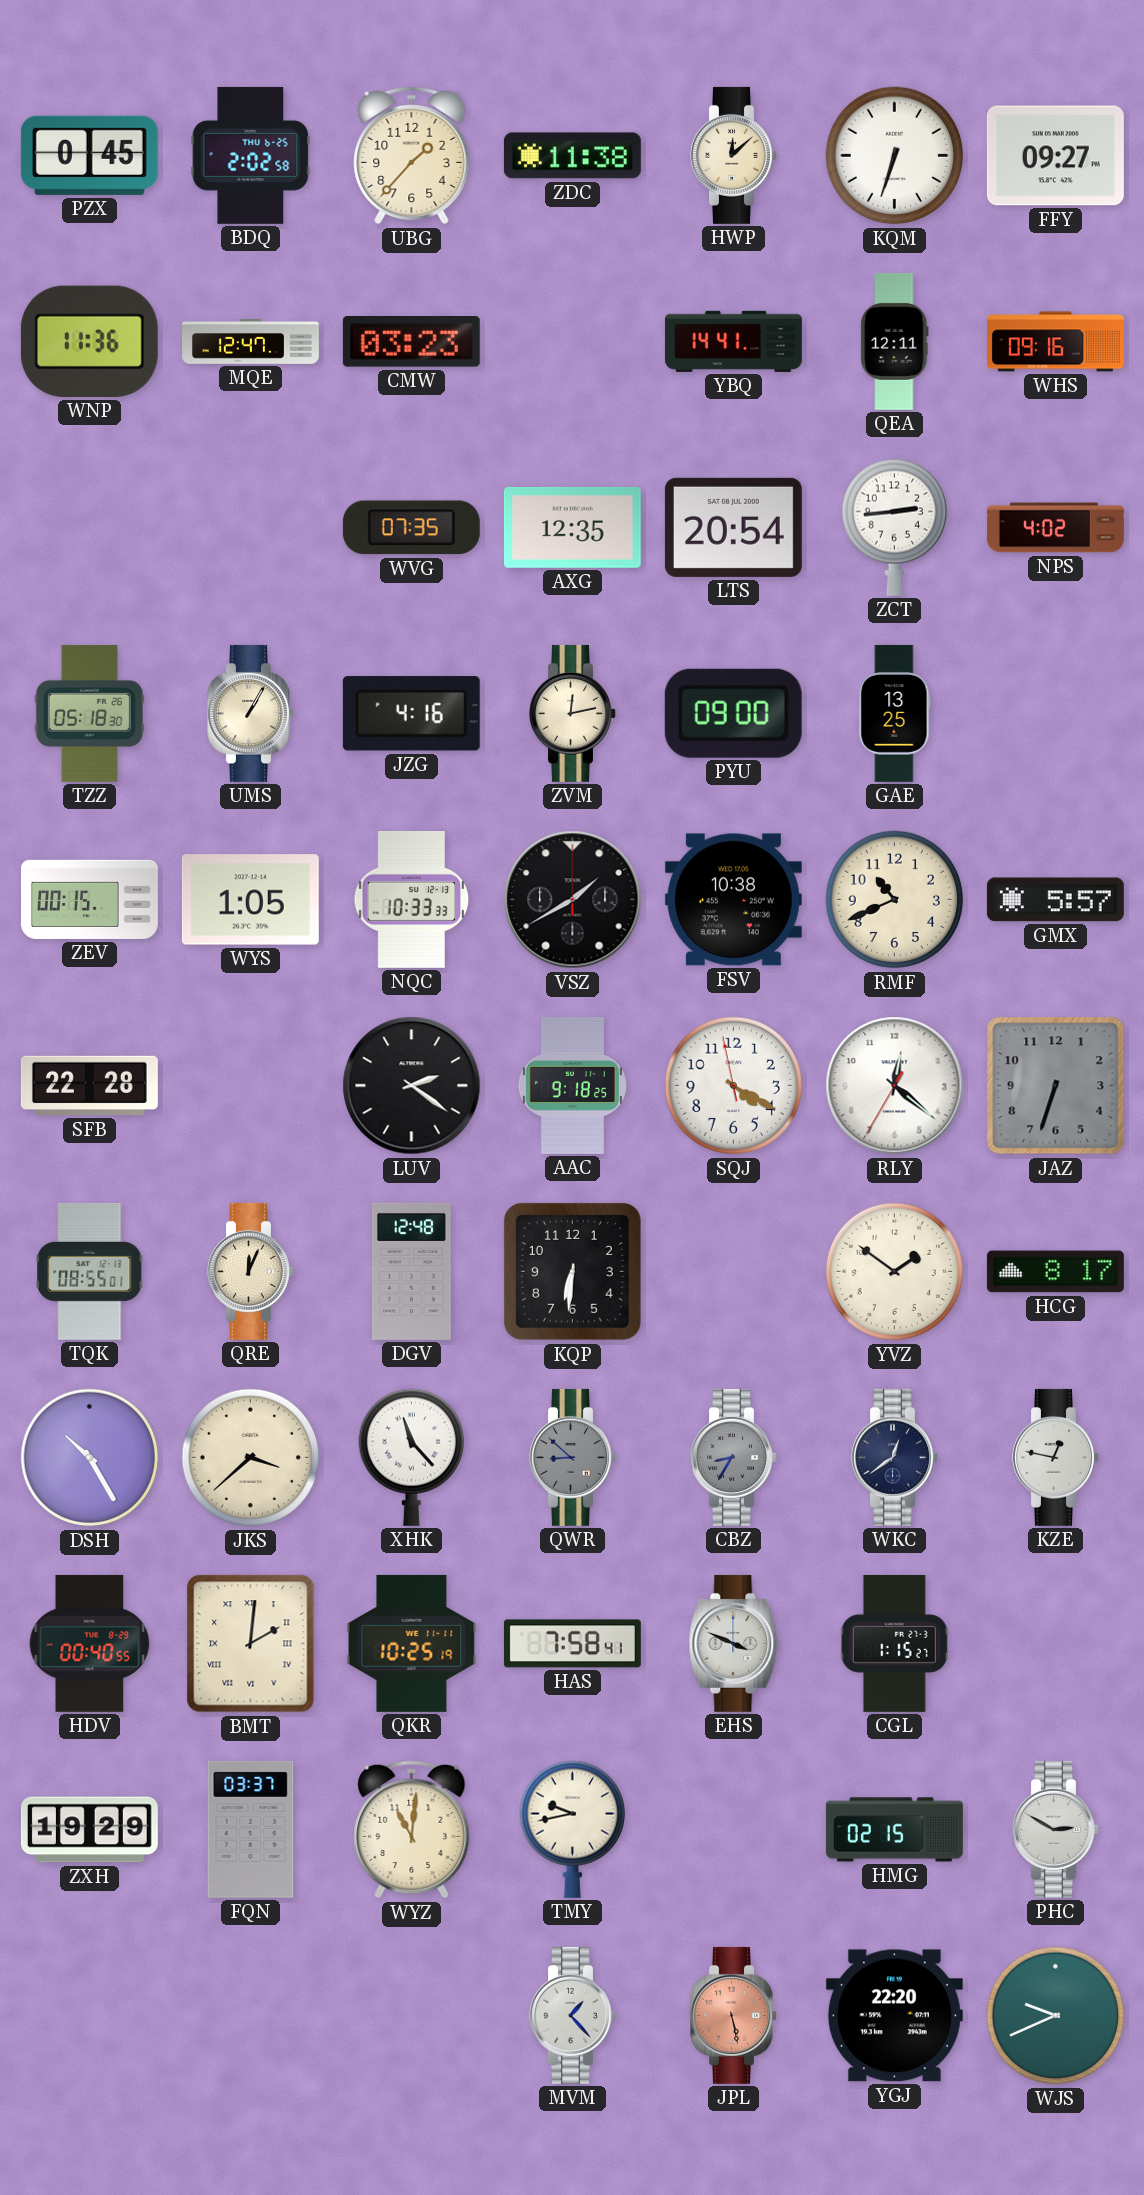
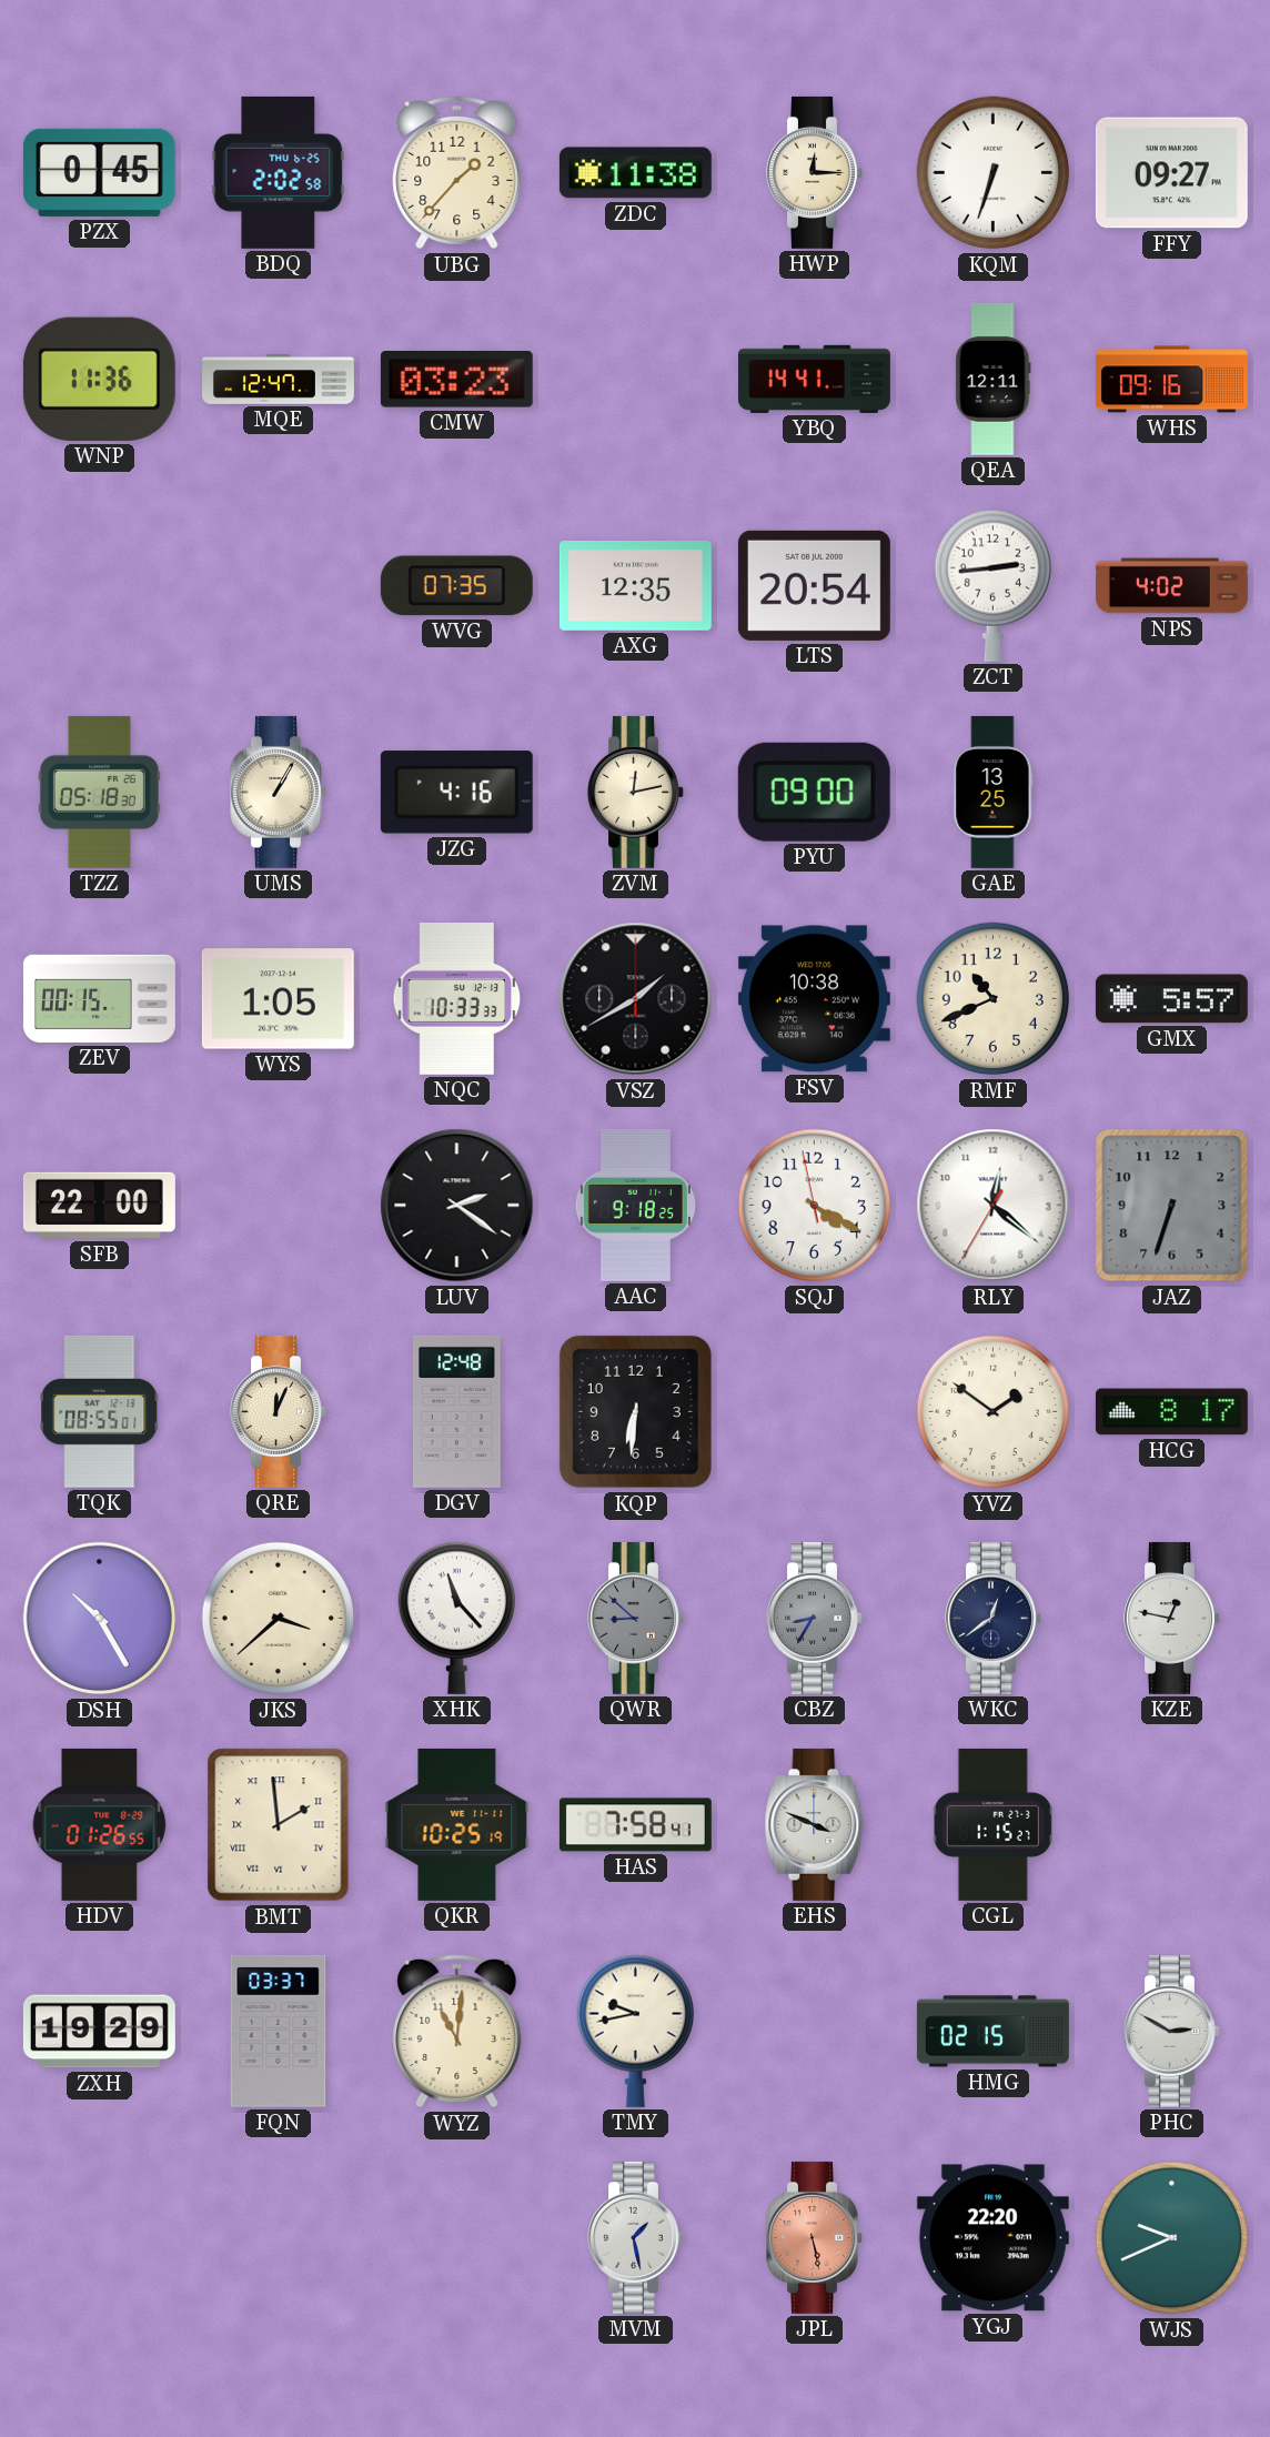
HWP: 12:08 -> 12:15
SFB: 22:28 -> 22:00
HDV: 00:40 -> 01:26
BMT: 2:01 -> 1:59
MVM: 1:23 -> 1:28
